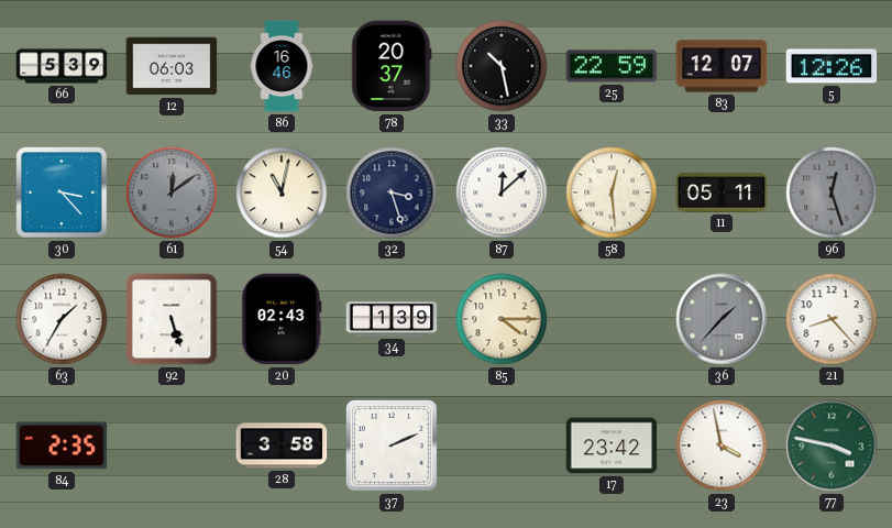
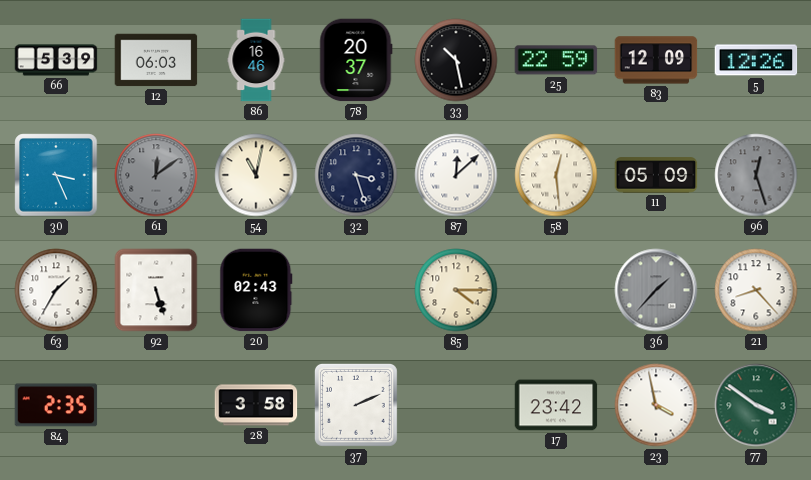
83: 12:07 -> 12:09
30: 3:23 -> 3:26
11: 05:11 -> 05:09
34: 1:39 -> none
77: 3:47 -> 3:51
